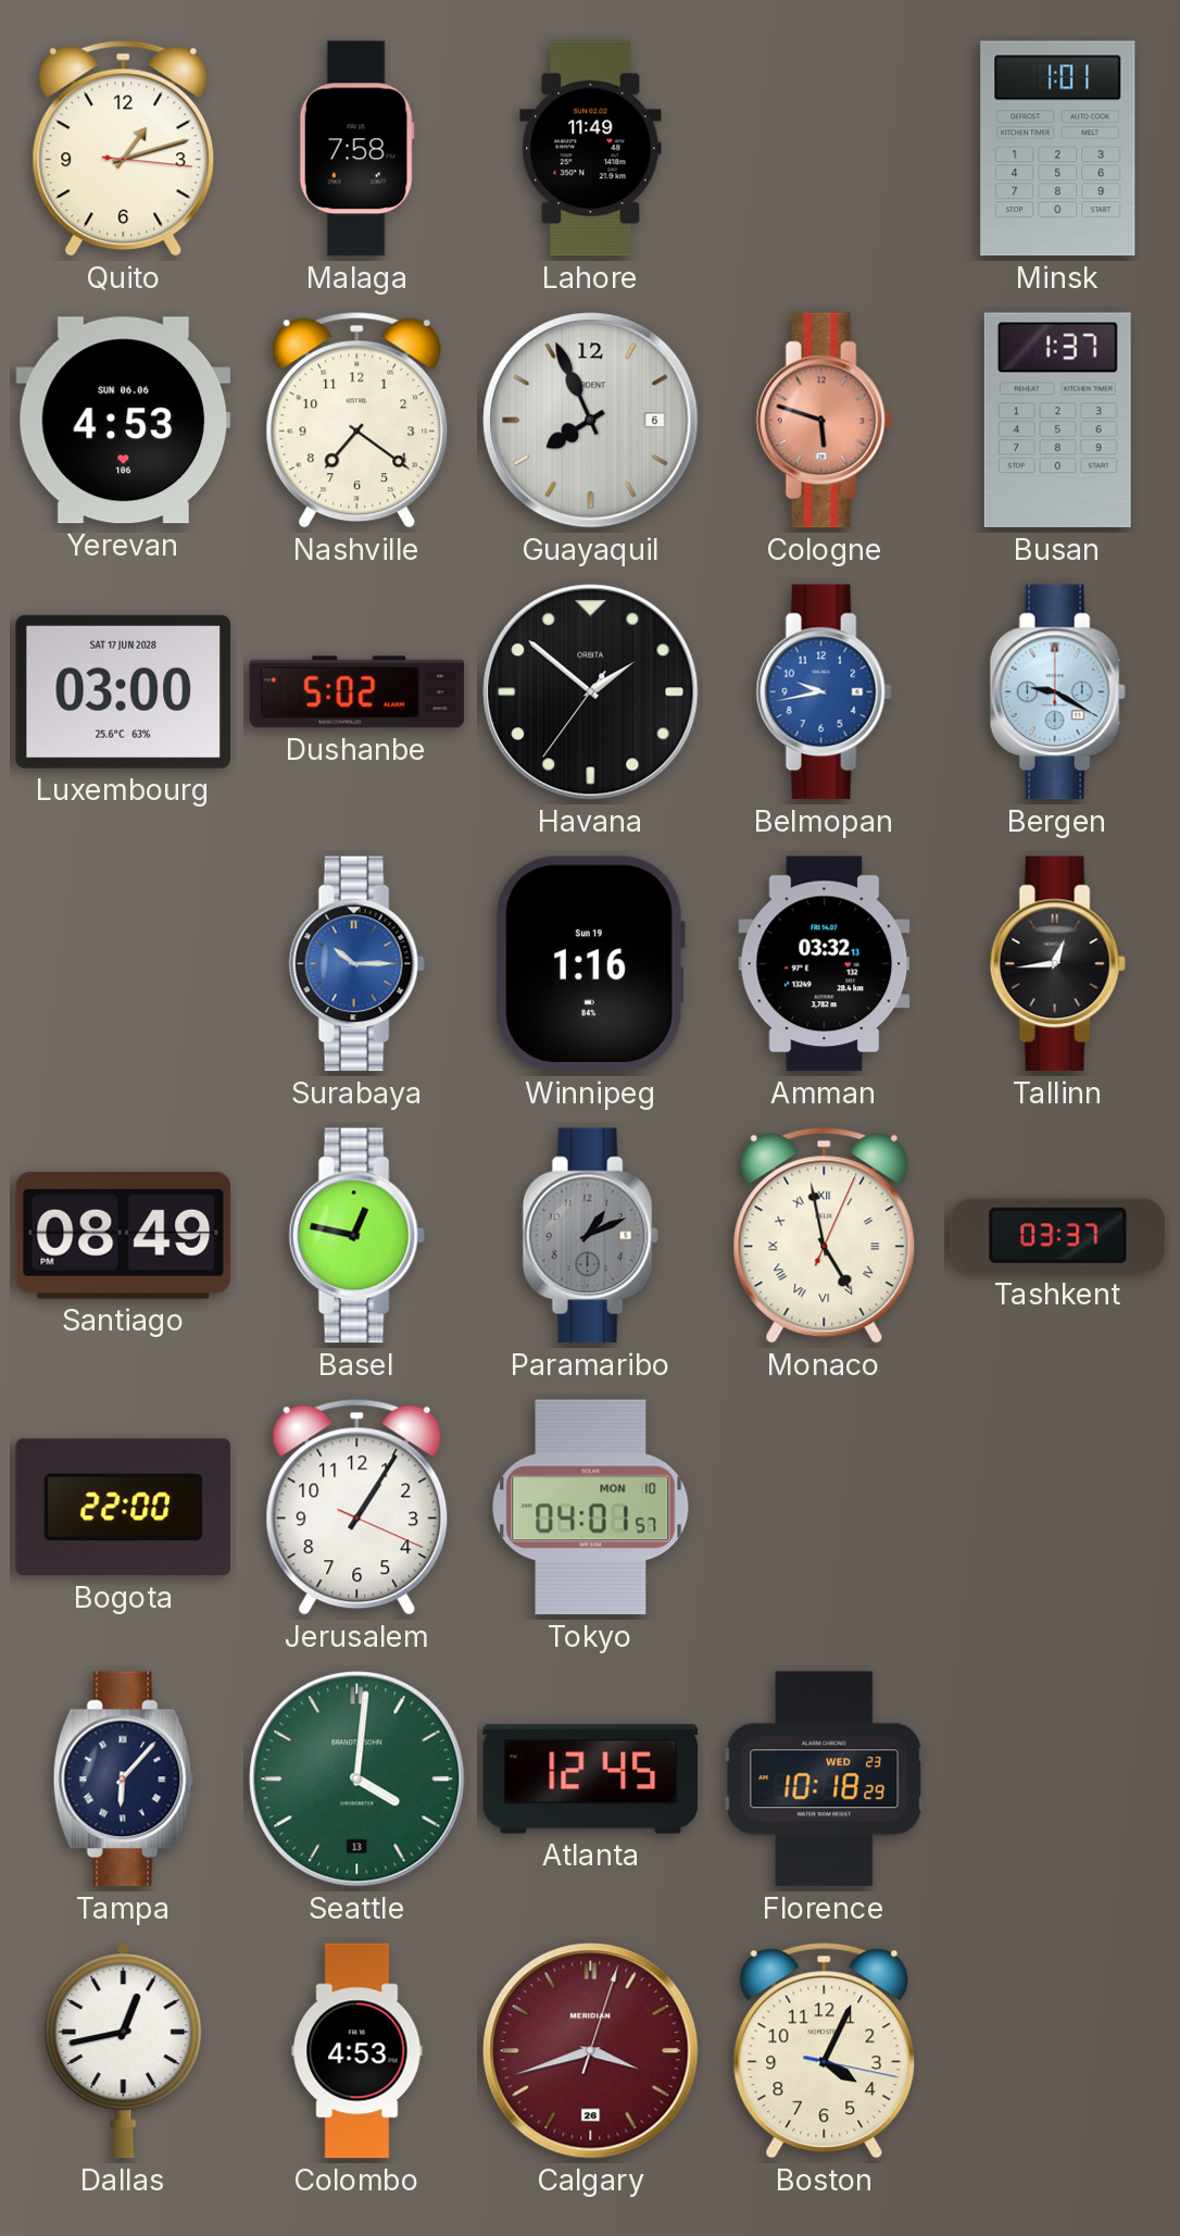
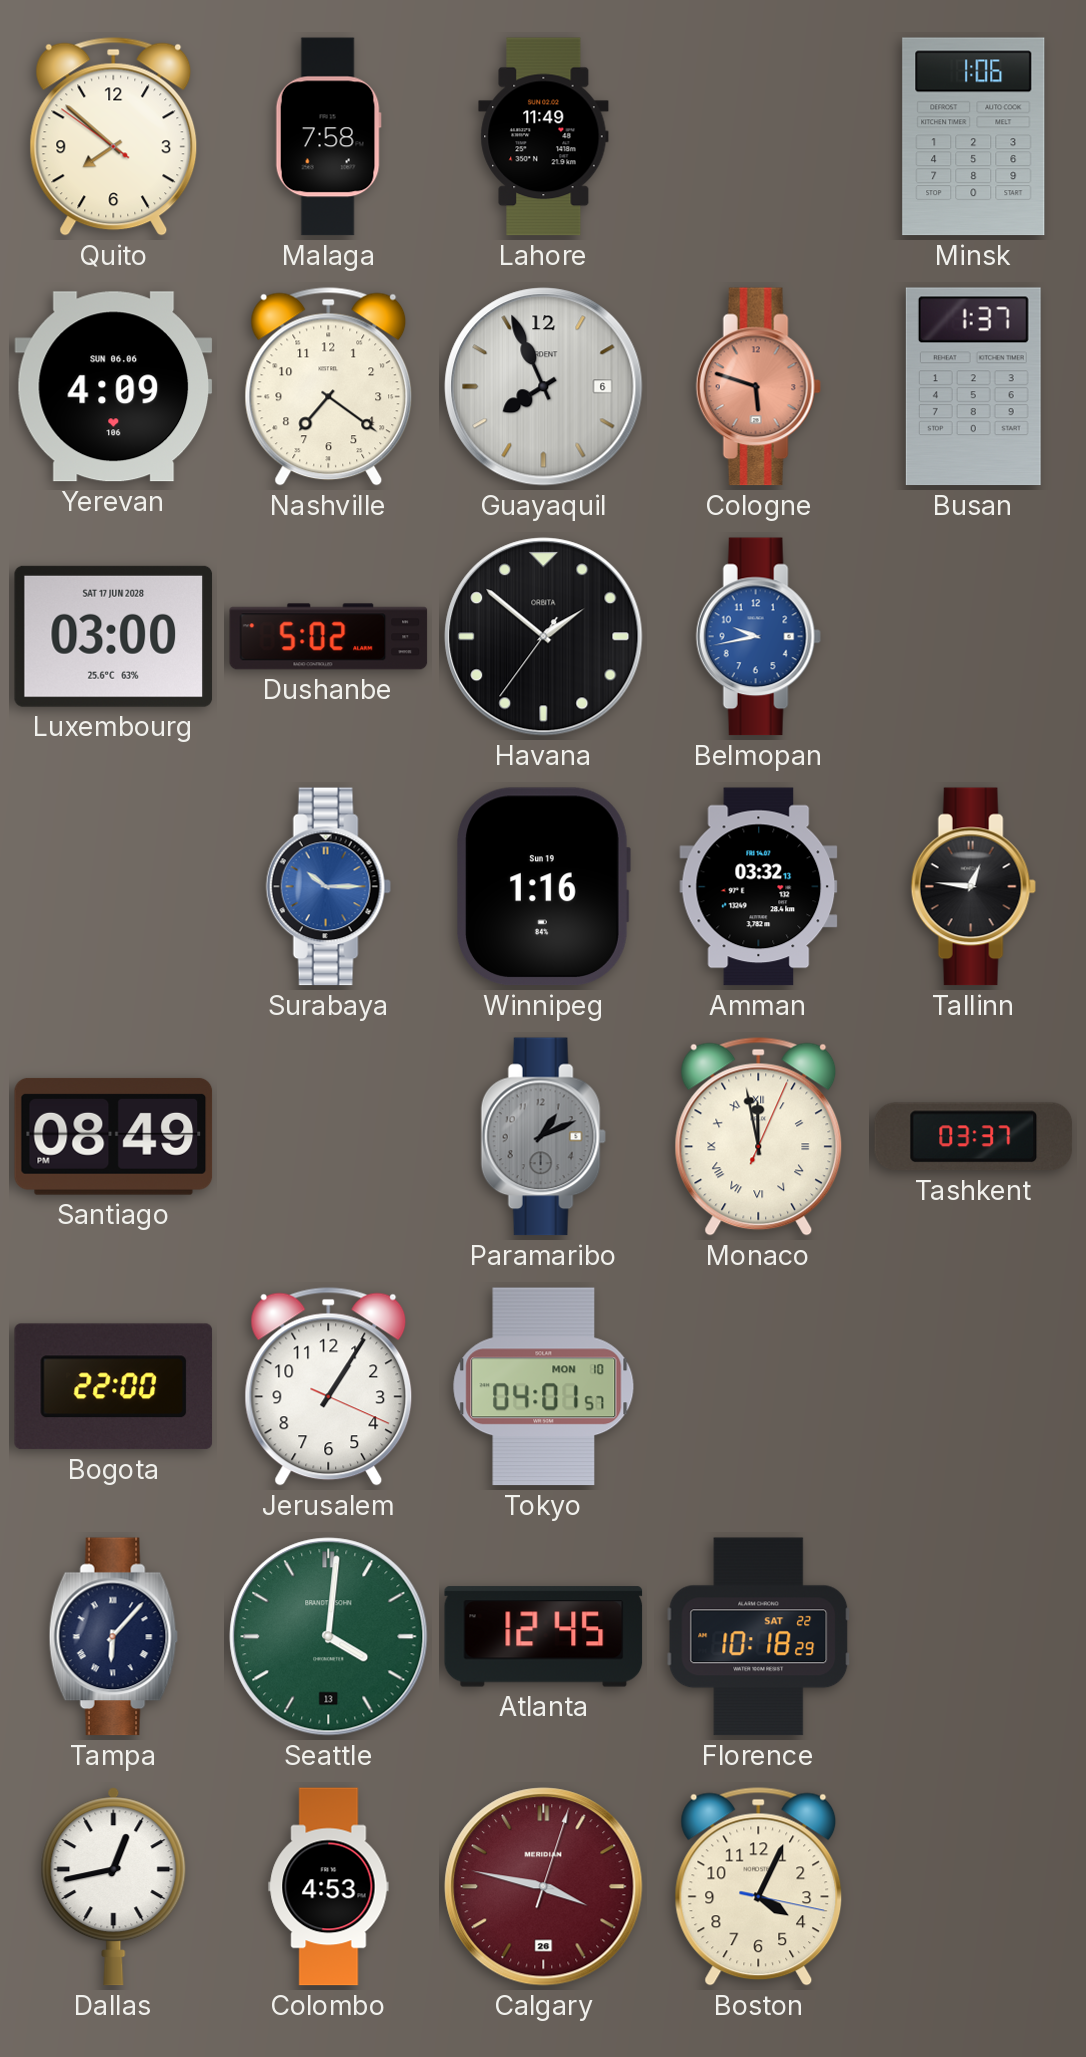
Quito: 1:12 -> 7:51
Minsk: 1:01 -> 1:06
Yerevan: 4:53 -> 4:09
Bergen: 9:20 -> none
Tallinn: 12:44 -> 12:46
Basel: 12:47 -> none
Monaco: 4:58 -> 11:58
Florence date: WED 23 -> SAT 22
Calgary: 3:42 -> 3:47
